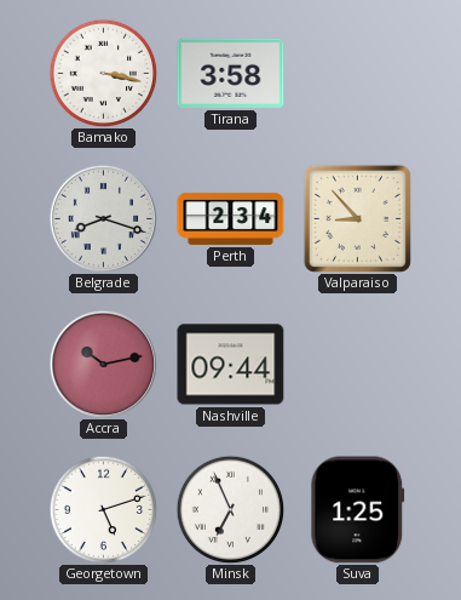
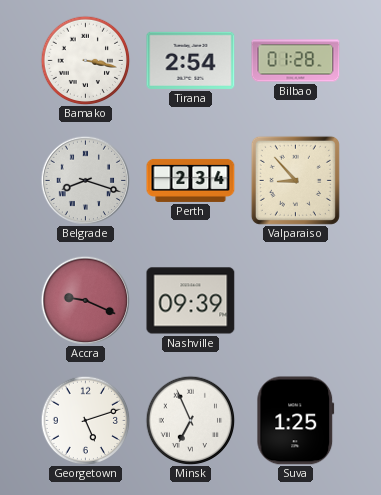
Tirana: 3:58 -> 2:54
Bilbao: none -> 01:28
Accra: 10:13 -> 9:19
Nashville: 09:44 -> 09:39
